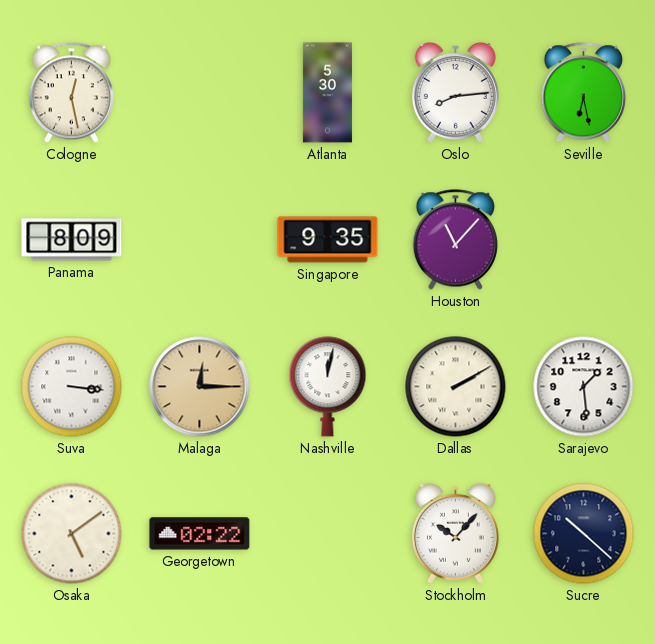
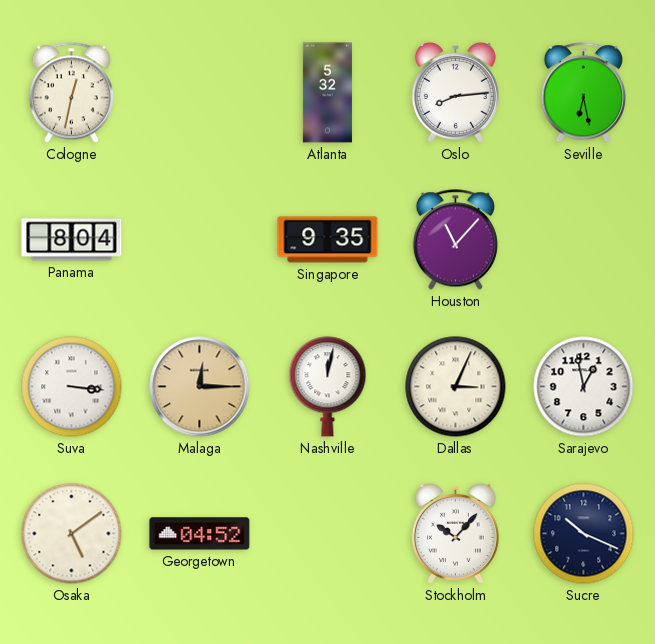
Cologne: 12:28 -> 12:32
Atlanta: 5:30 -> 5:32
Panama: 8:09 -> 8:04
Dallas: 2:10 -> 3:04
Sarajevo: 1:29 -> 12:58
Georgetown: 02:22 -> 04:52
Sucre: 10:22 -> 10:19
